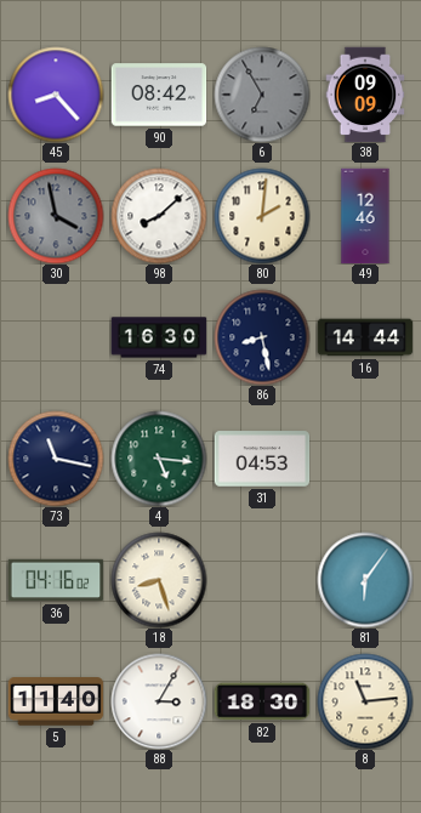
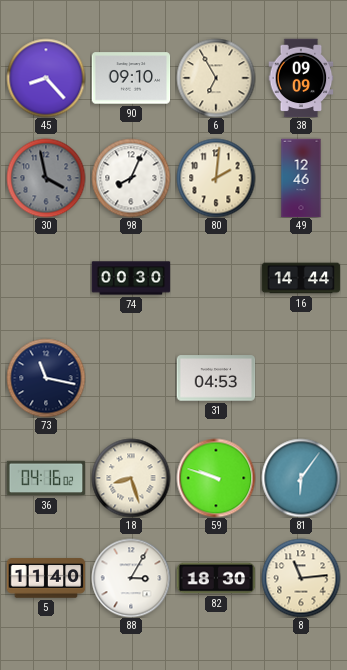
90: 08:42 -> 09:10
6 dial: grey -> cream
98: 8:08 -> 8:04
74: 16:30 -> 00:30
86: 8:28 -> none
4: 5:16 -> none
59: none -> 9:48
